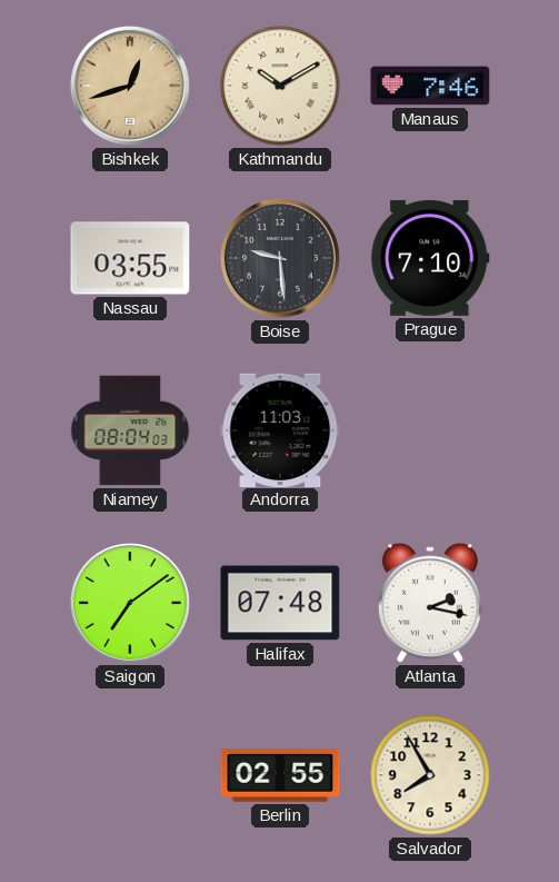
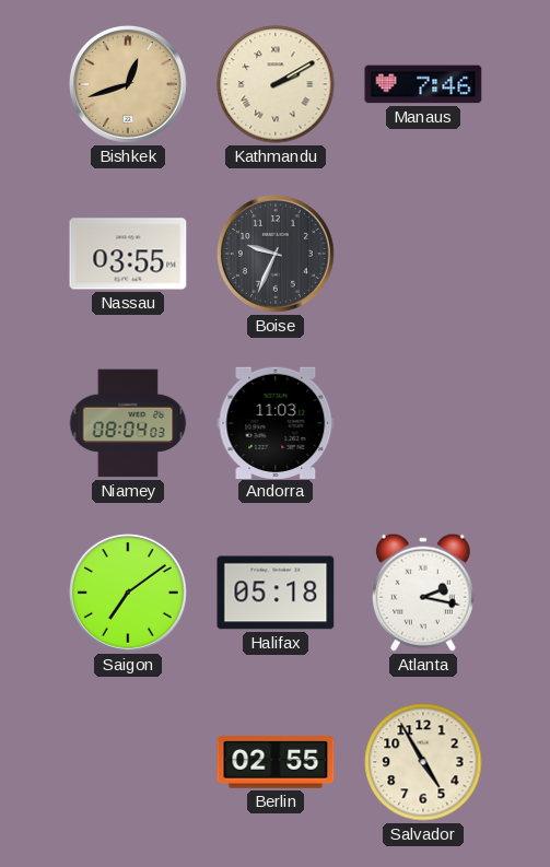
Kathmandu: 10:10 -> 2:10
Boise: 9:29 -> 9:34
Prague: 7:10 -> none
Halifax: 07:48 -> 05:18
Salvador: 7:55 -> 4:55
